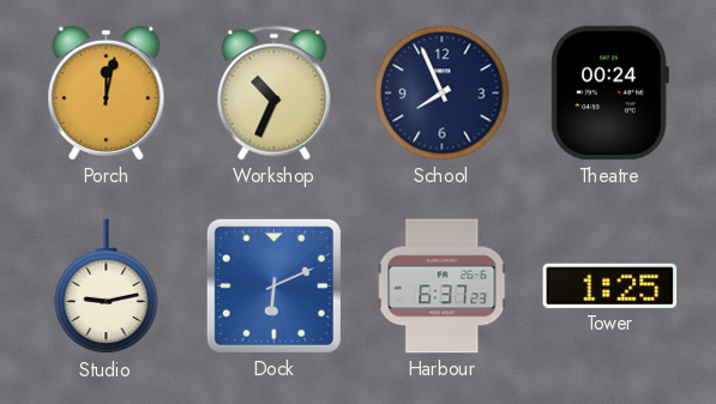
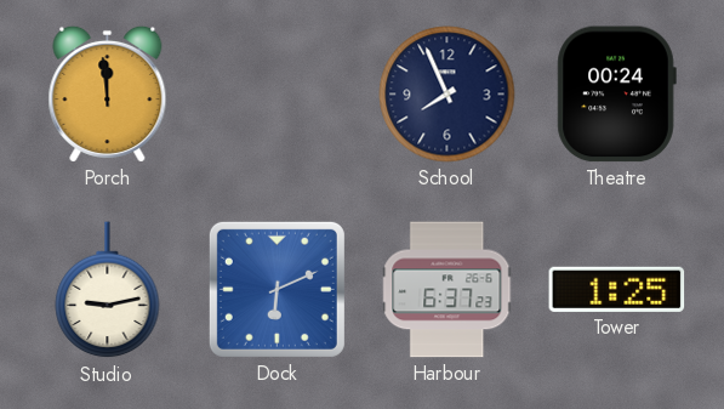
Porch: 12:02 -> 11:59
Workshop: 10:34 -> none
